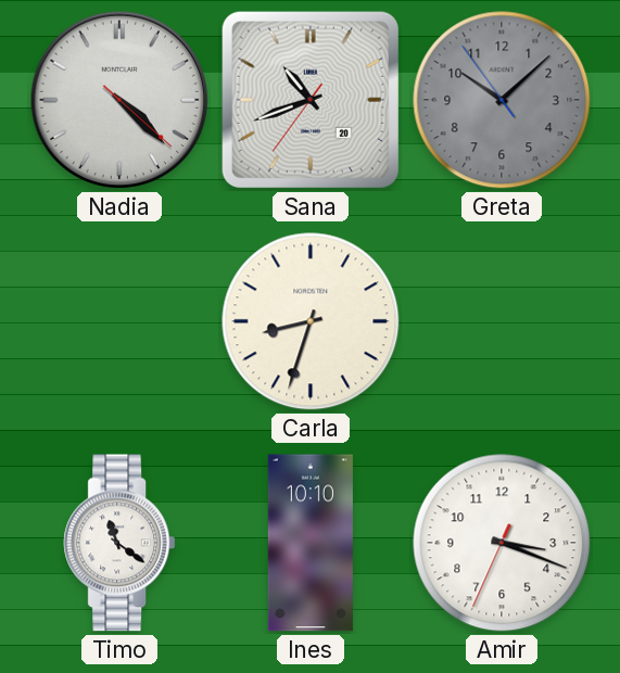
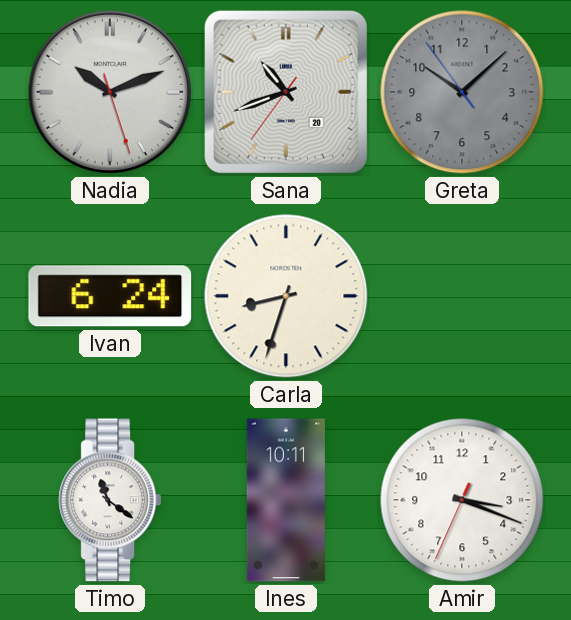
Nadia: 4:22 -> 10:11
Ivan: none -> 6:24
Ines: 10:10 -> 10:11
